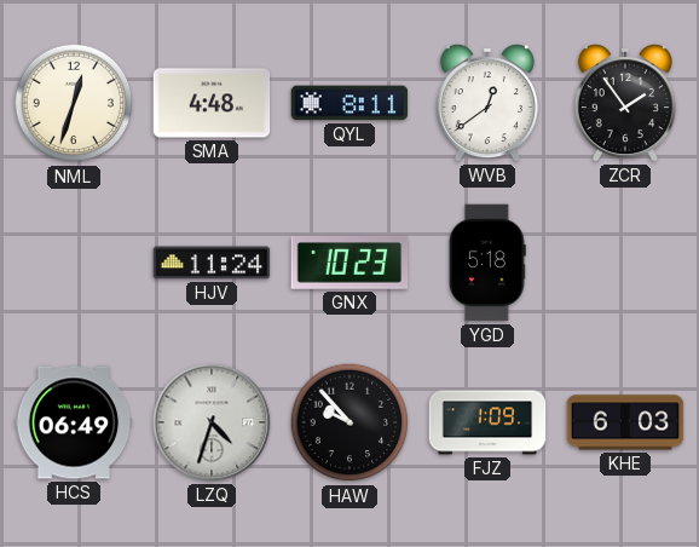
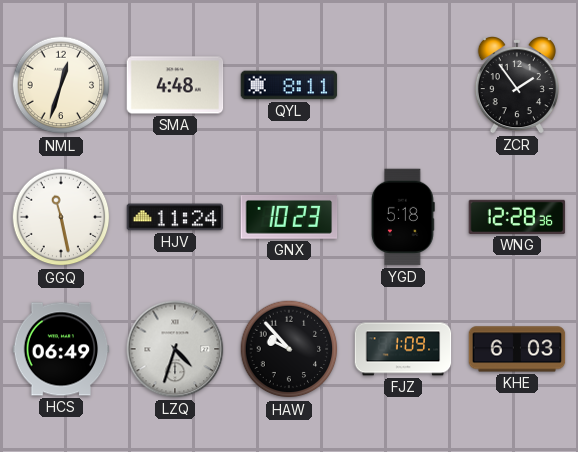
WVB: 12:39 -> none
GGQ: none -> 11:28
WNG: none -> 12:28
